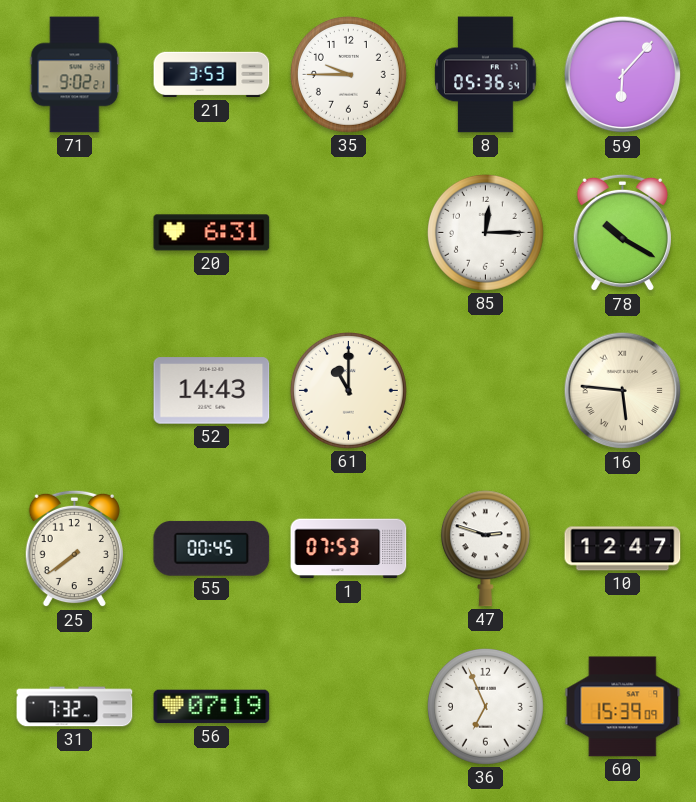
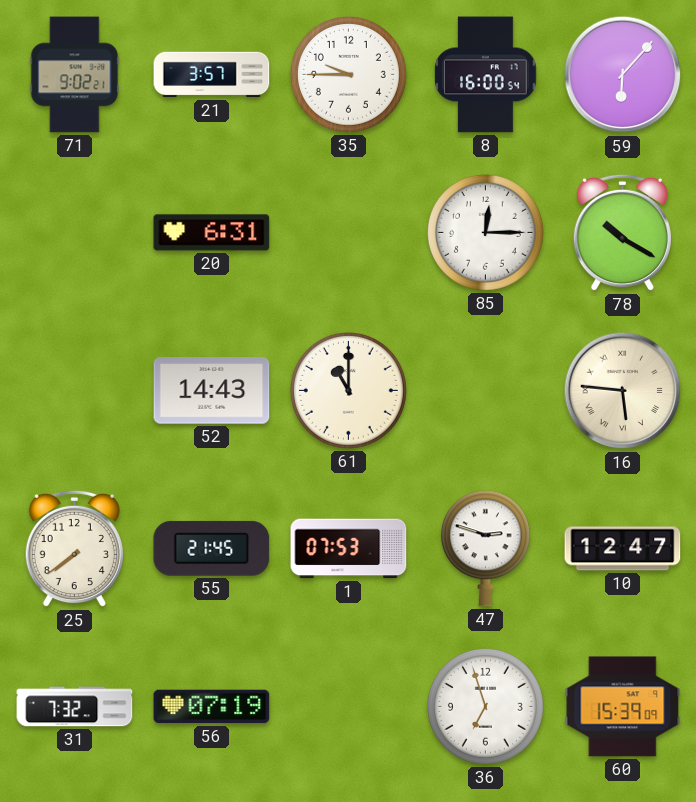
21: 3:53 -> 3:57
8: 05:36 -> 16:00
55: 00:45 -> 21:45
36: 6:56 -> 6:57
